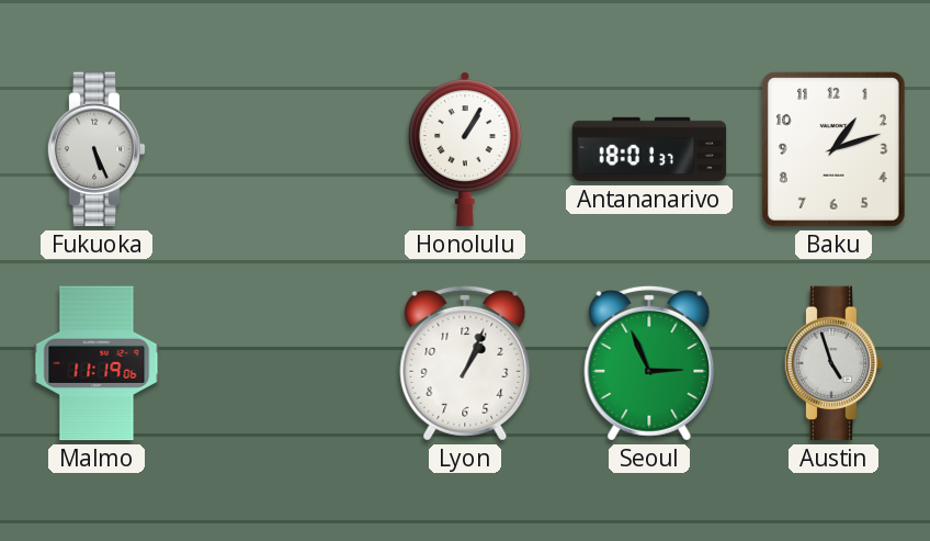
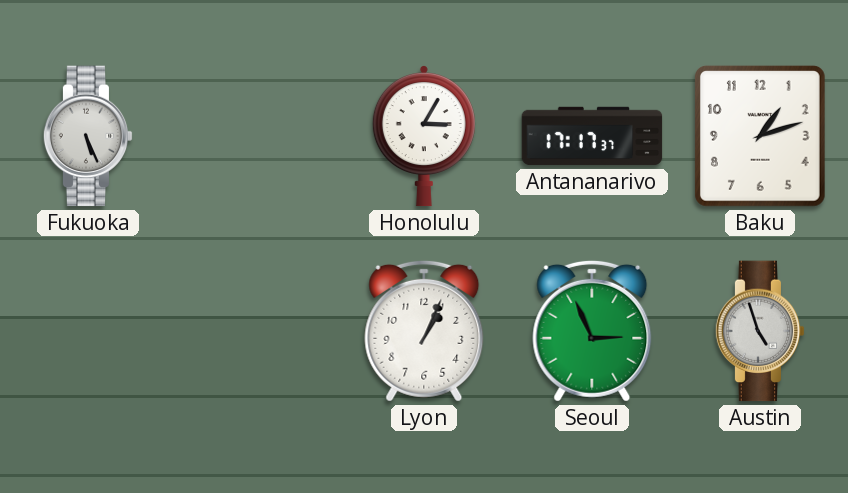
Honolulu: 1:05 -> 3:05
Antananarivo: 18:01 -> 17:17
Malmo: 11:19 -> none
